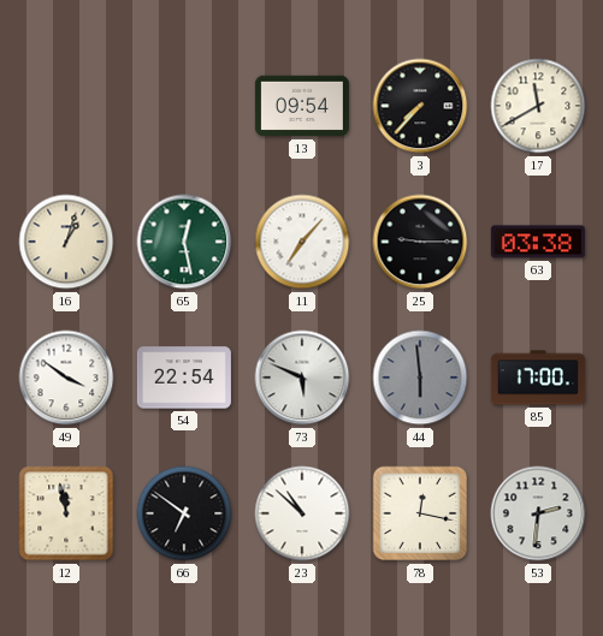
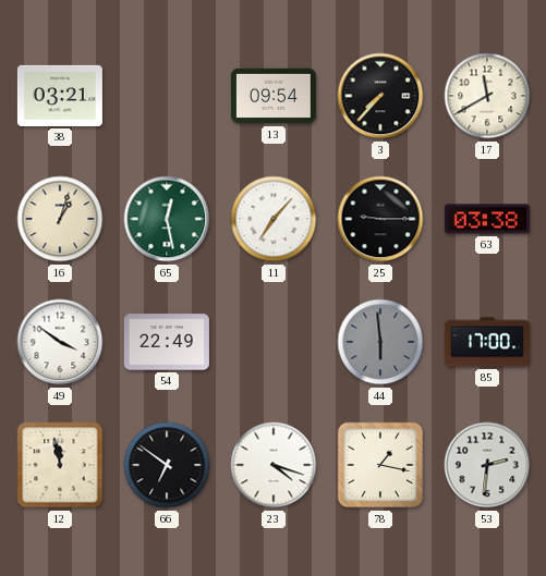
38: none -> 03:21
54: 22:54 -> 22:49
73: 5:49 -> none
23: 10:52 -> 4:18
78: 12:17 -> 1:17
